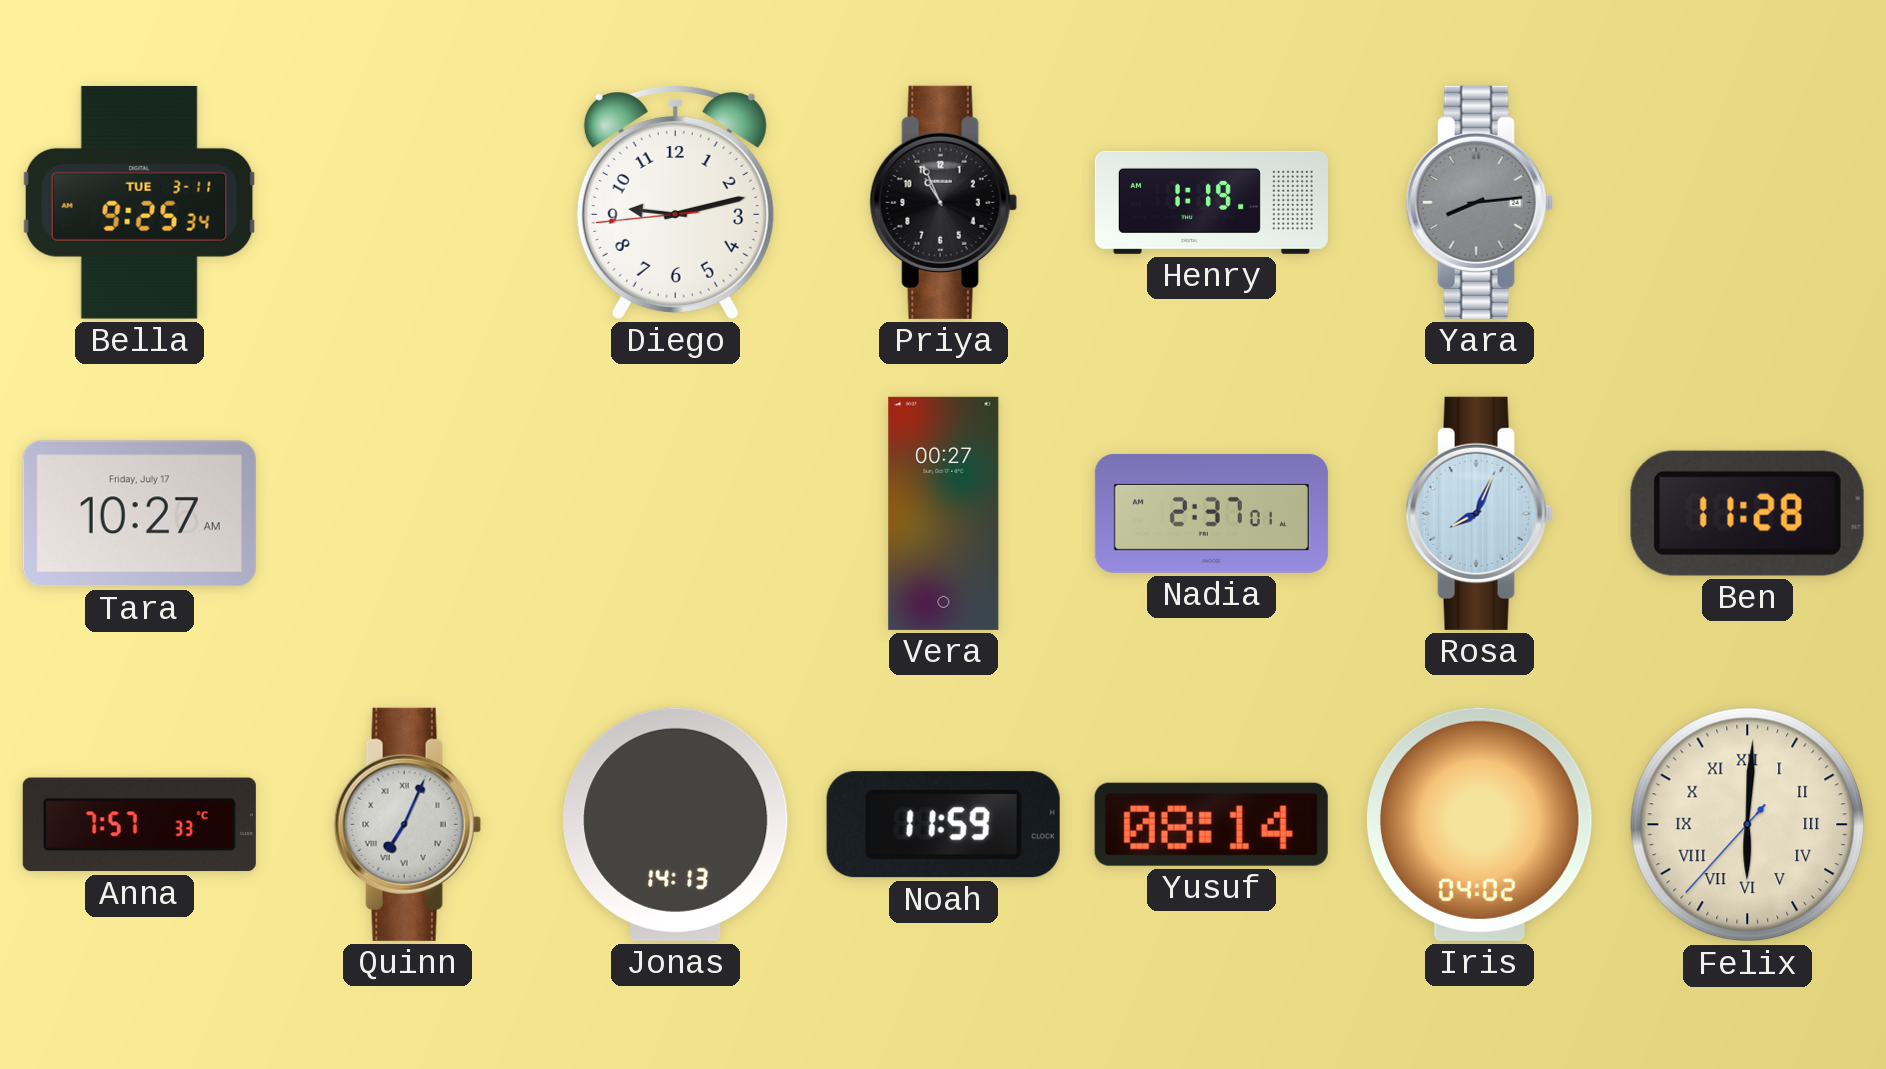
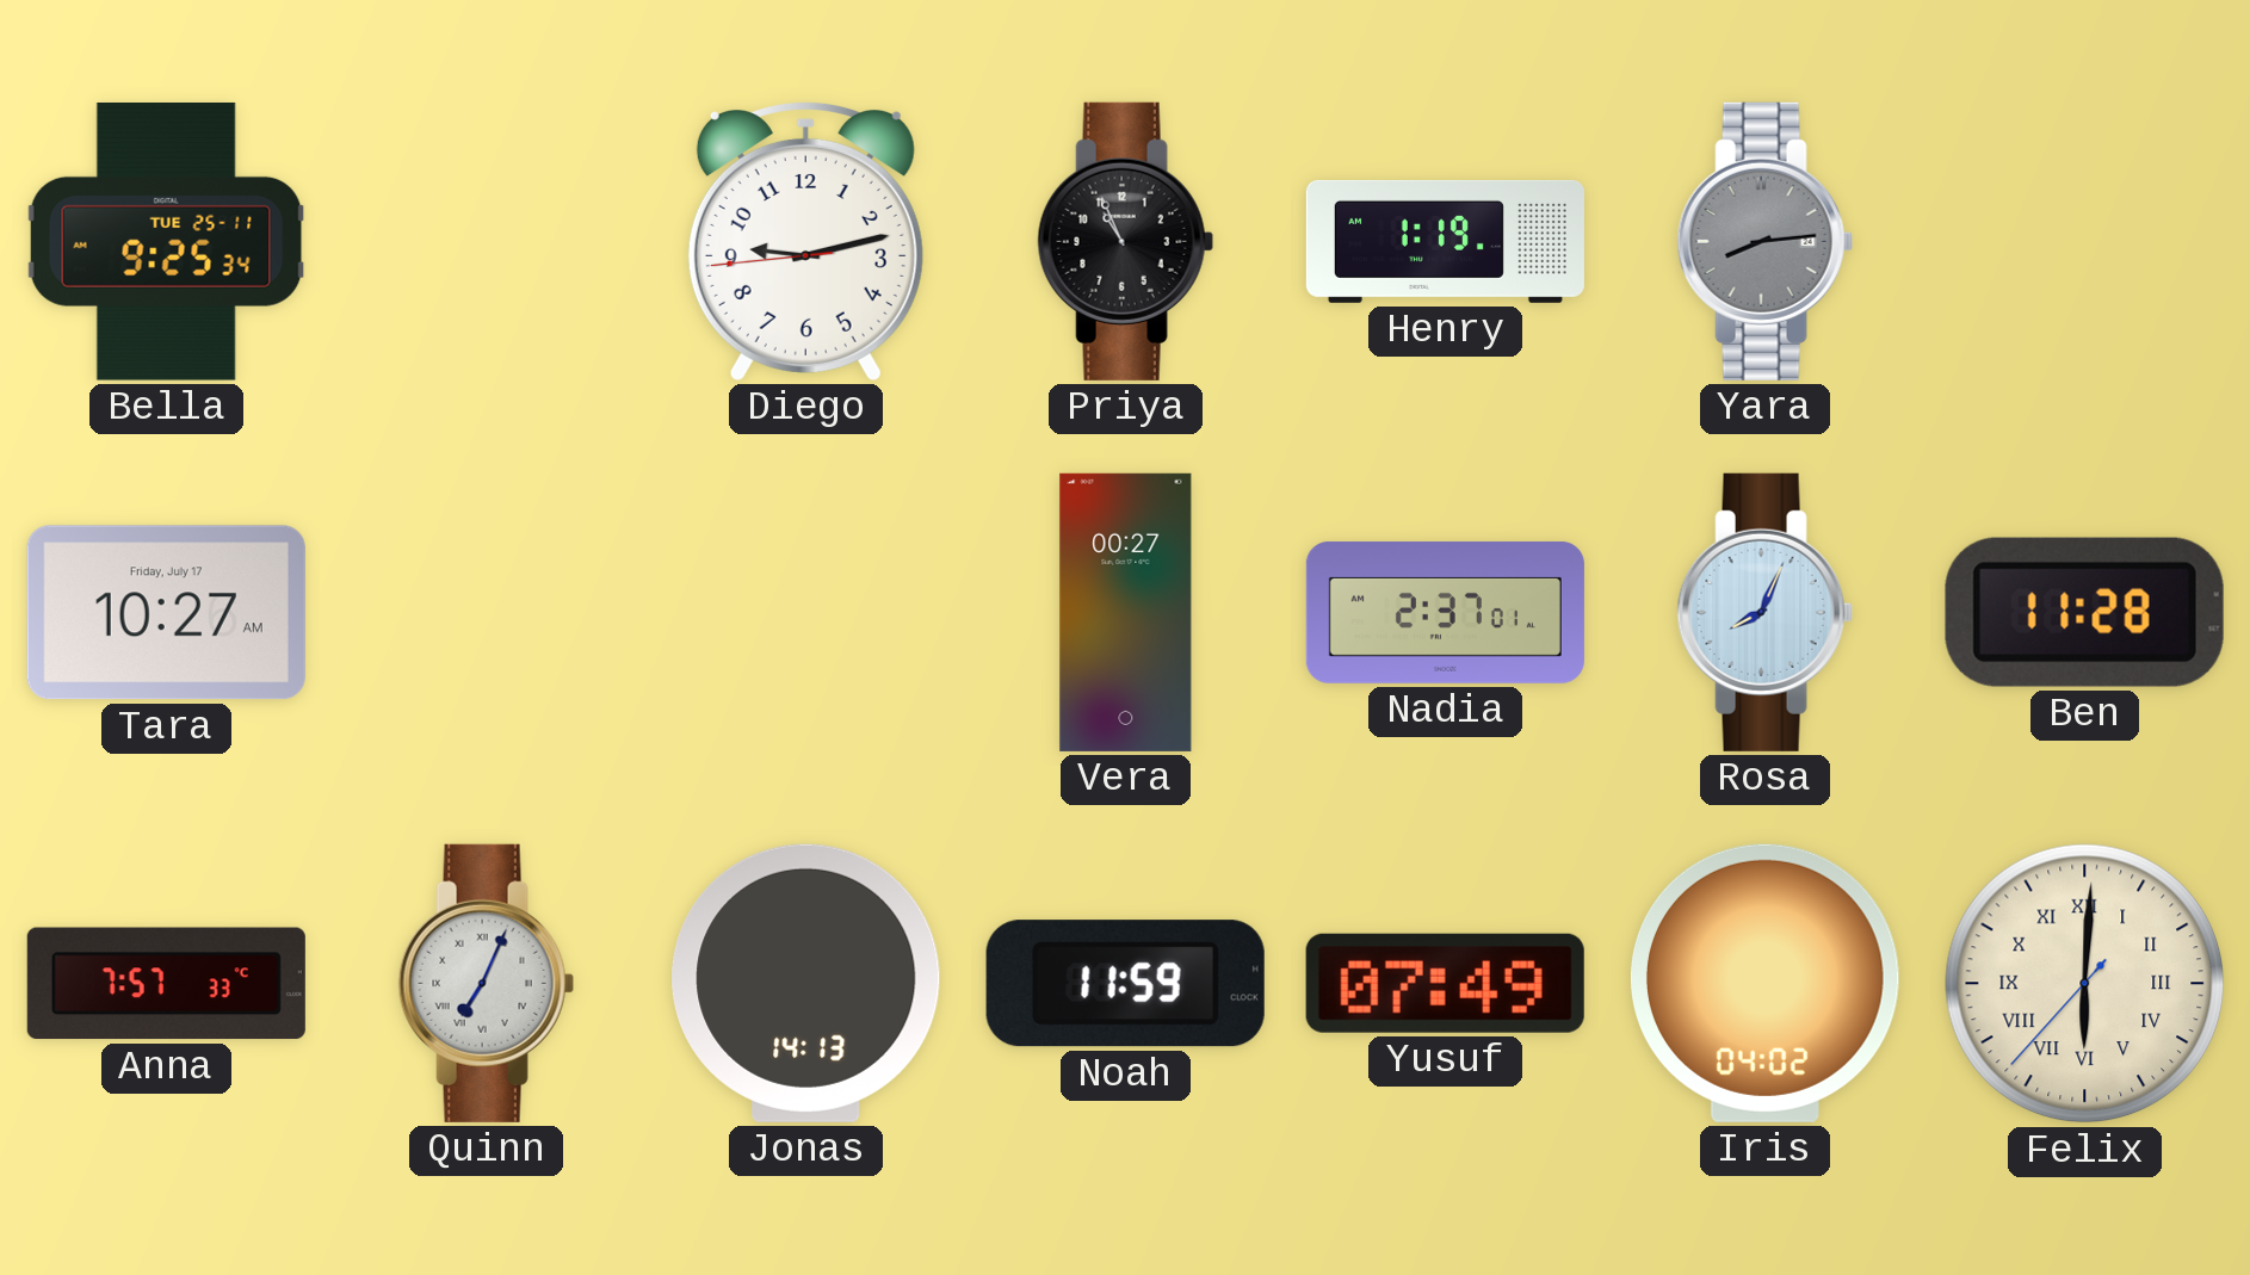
Bella date: TUE 3-11 -> TUE 25-11
Yusuf: 08:14 -> 07:49
